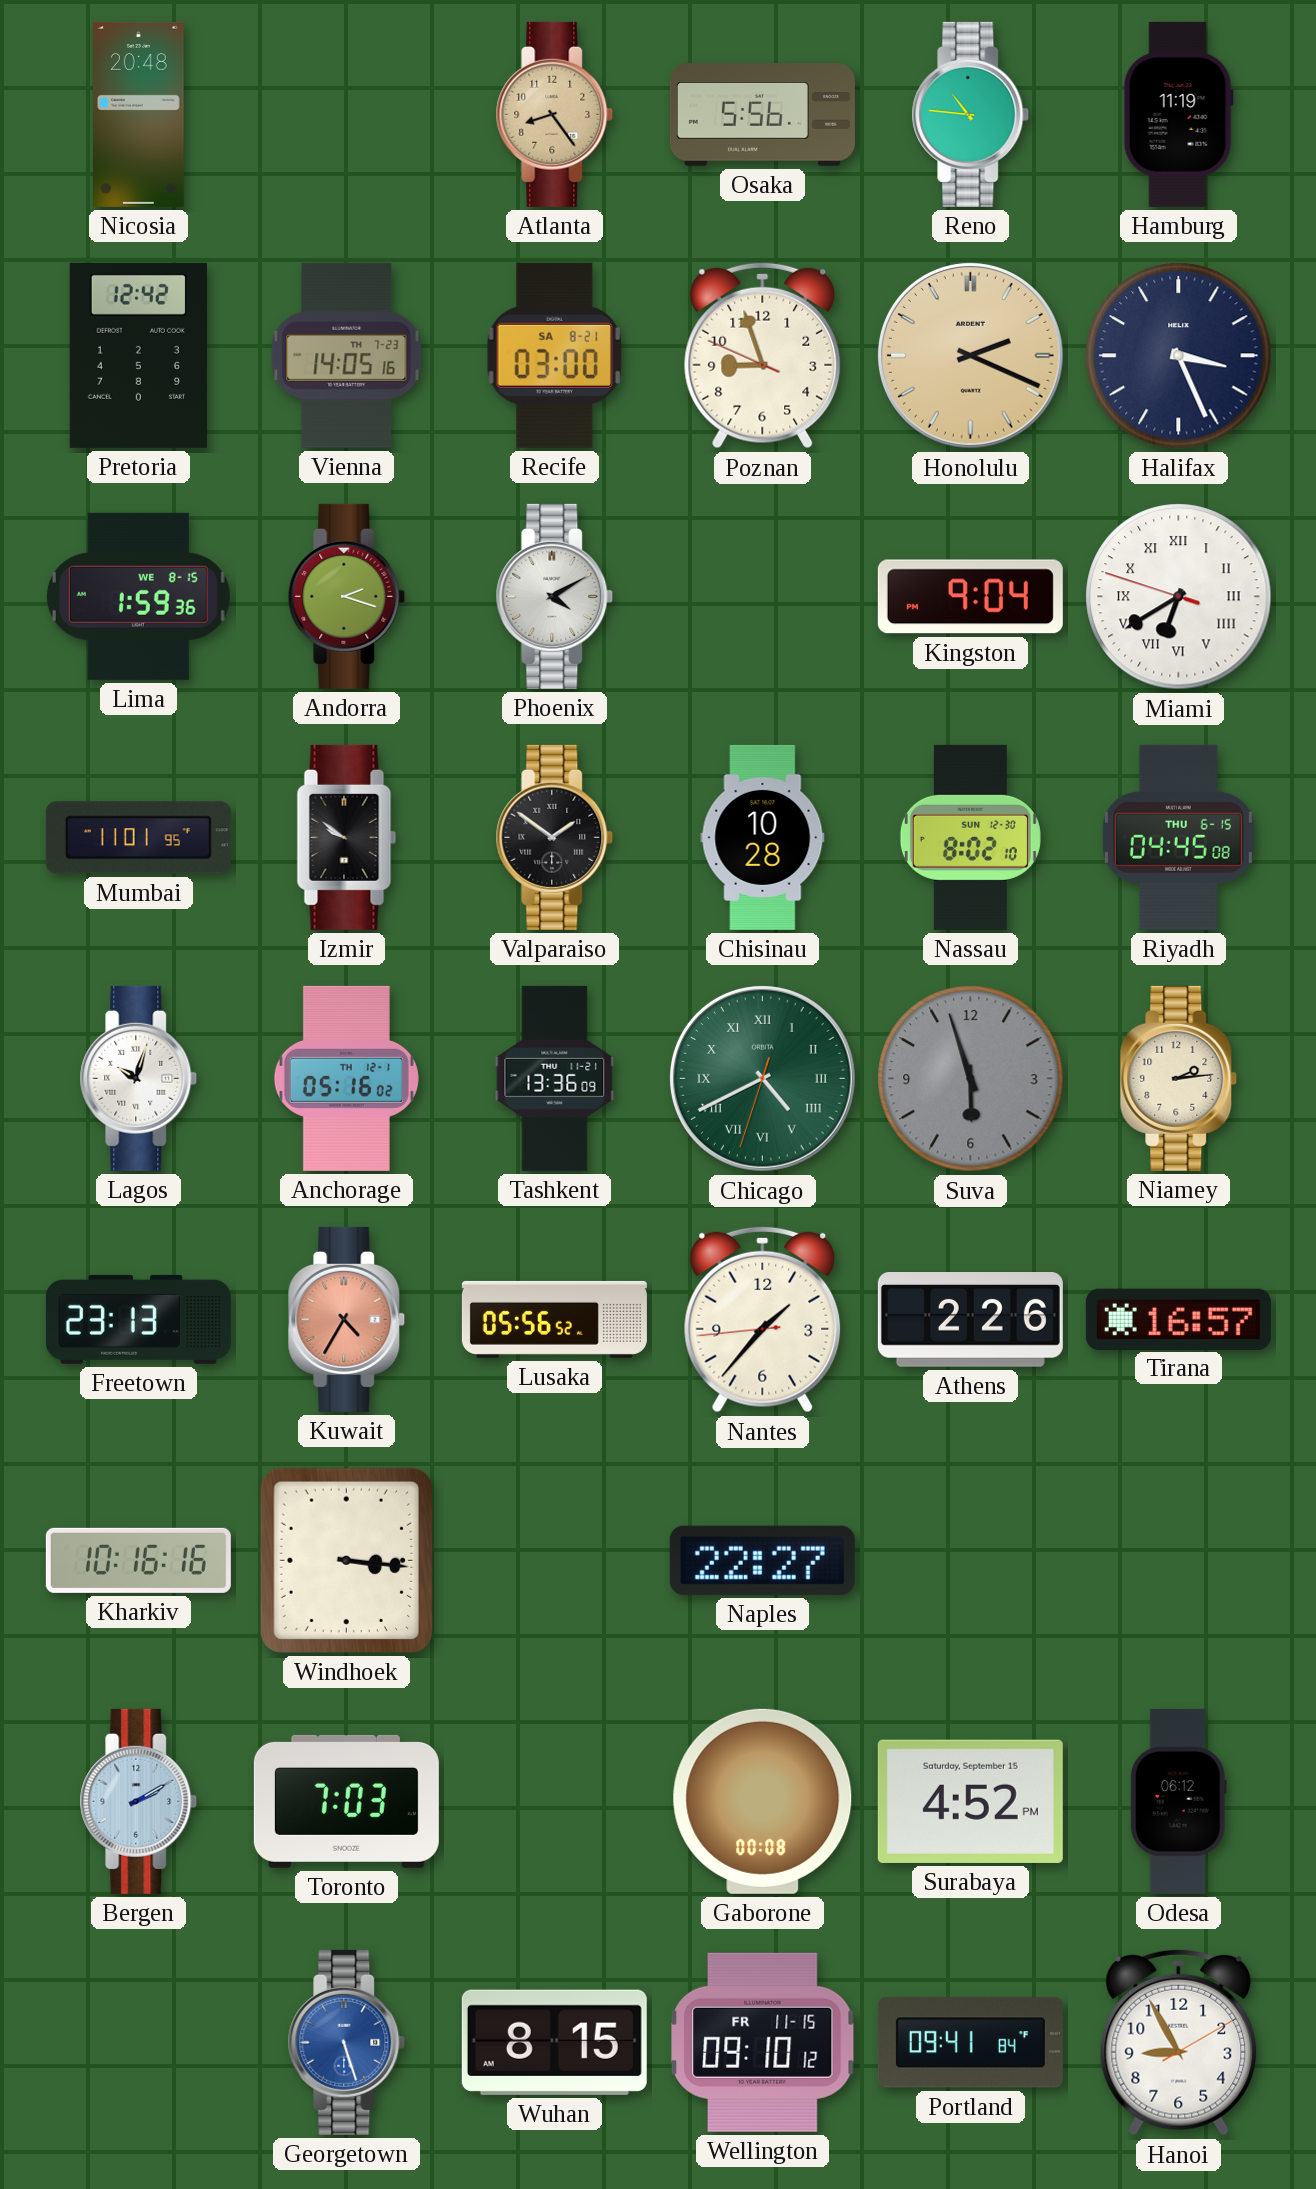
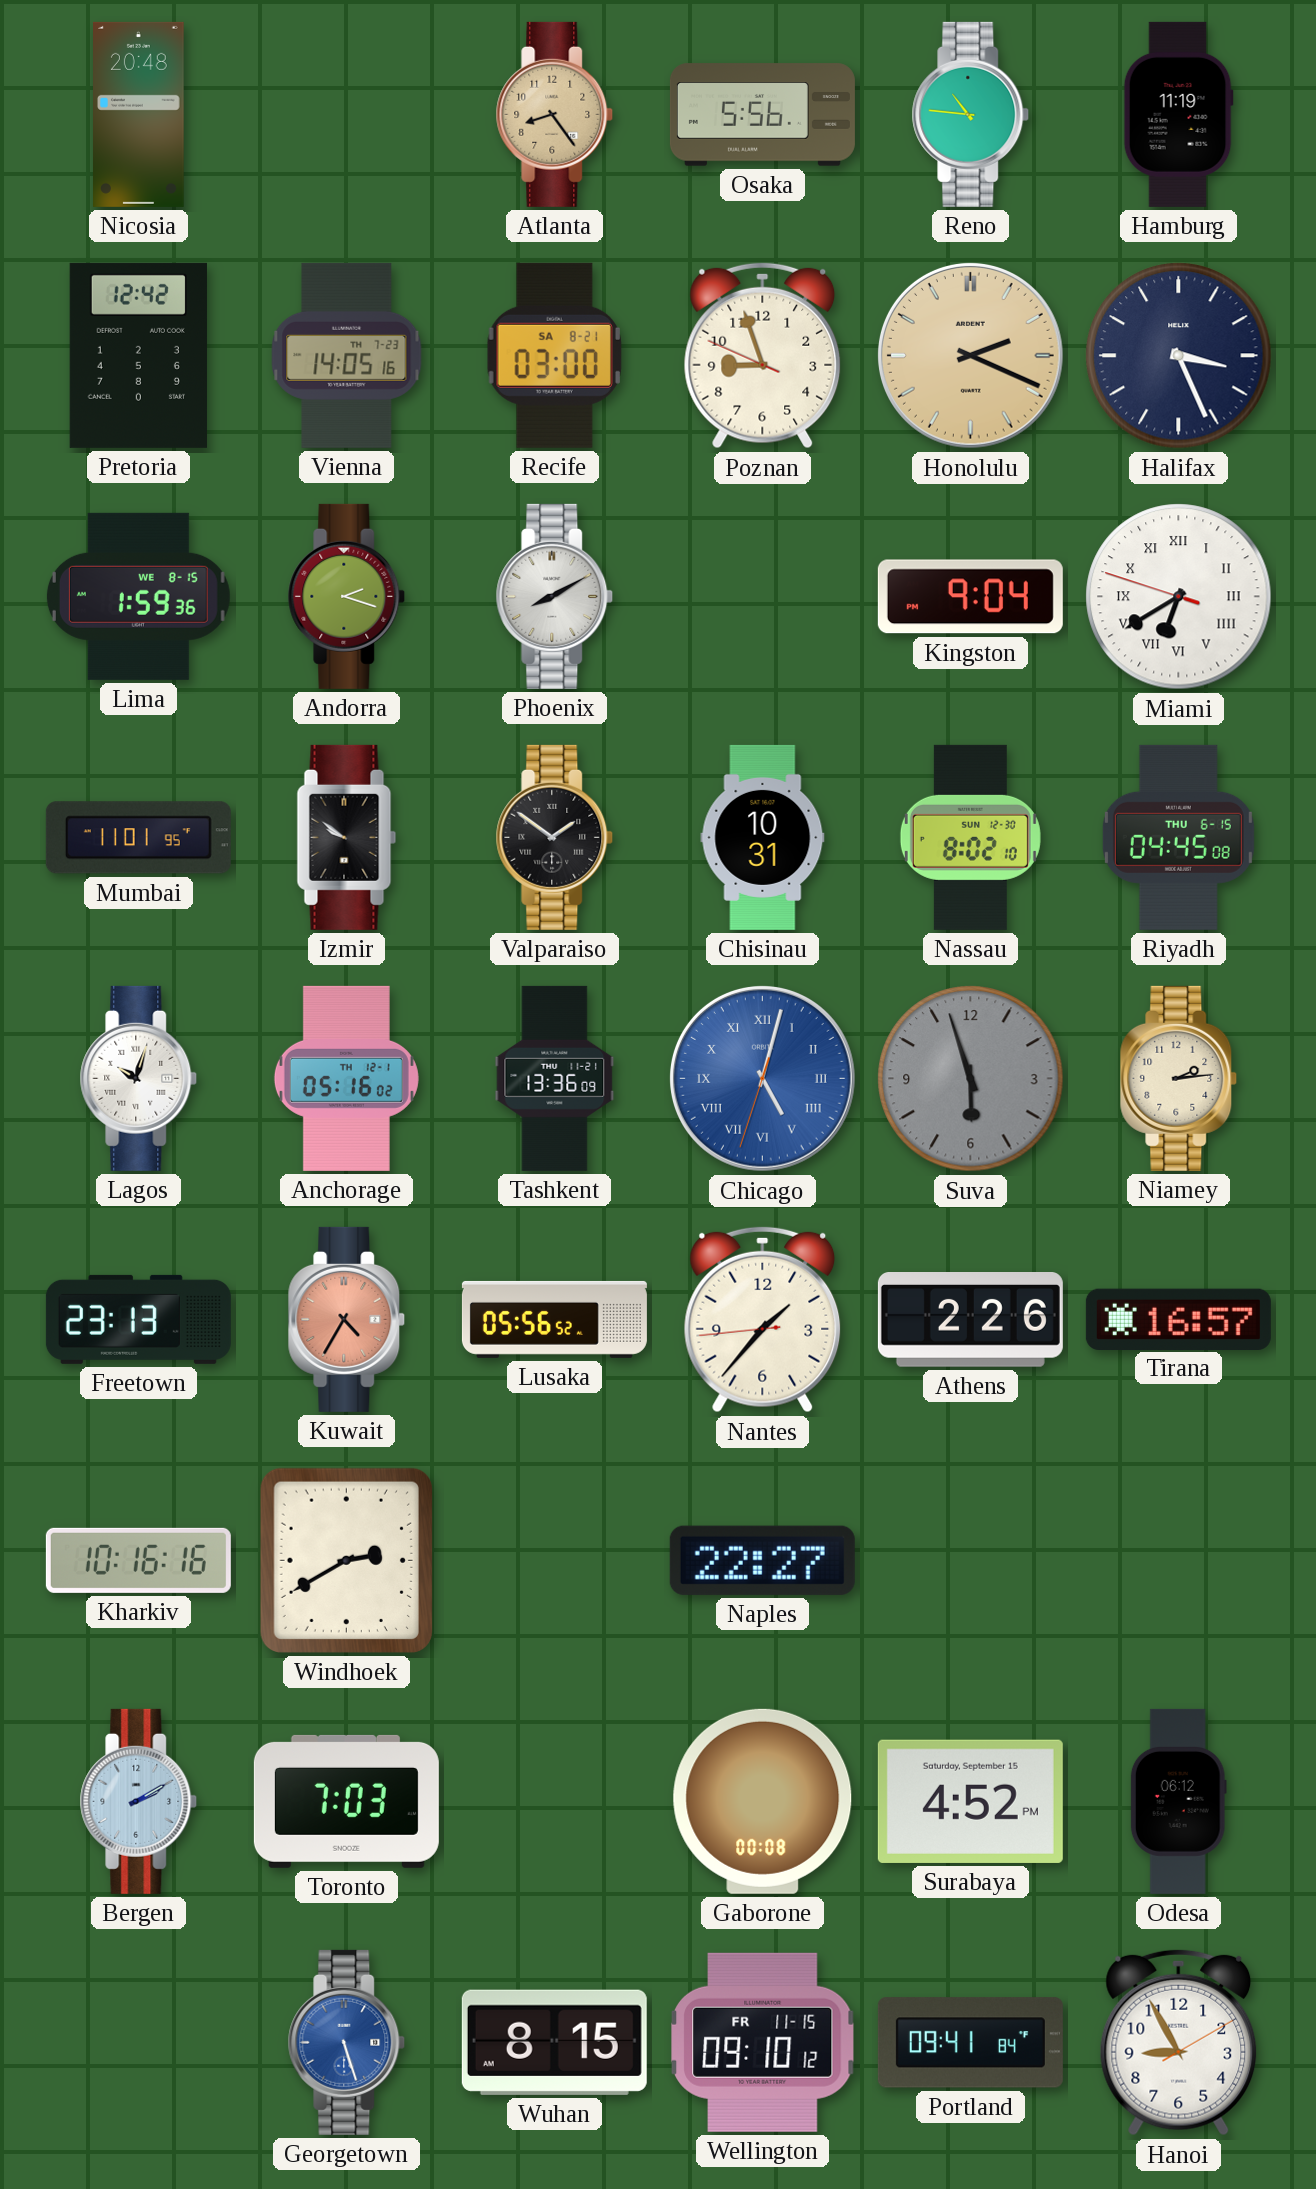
Phoenix: 4:10 -> 8:10
Chisinau: 10:28 -> 10:31
Chicago: 4:40 -> 5:02
Chicago dial: green -> blue
Windhoek: 3:16 -> 2:40
